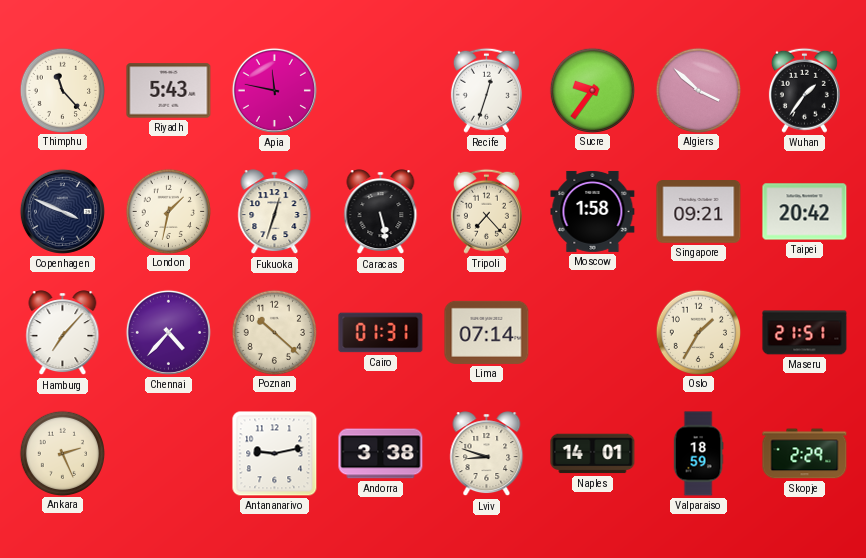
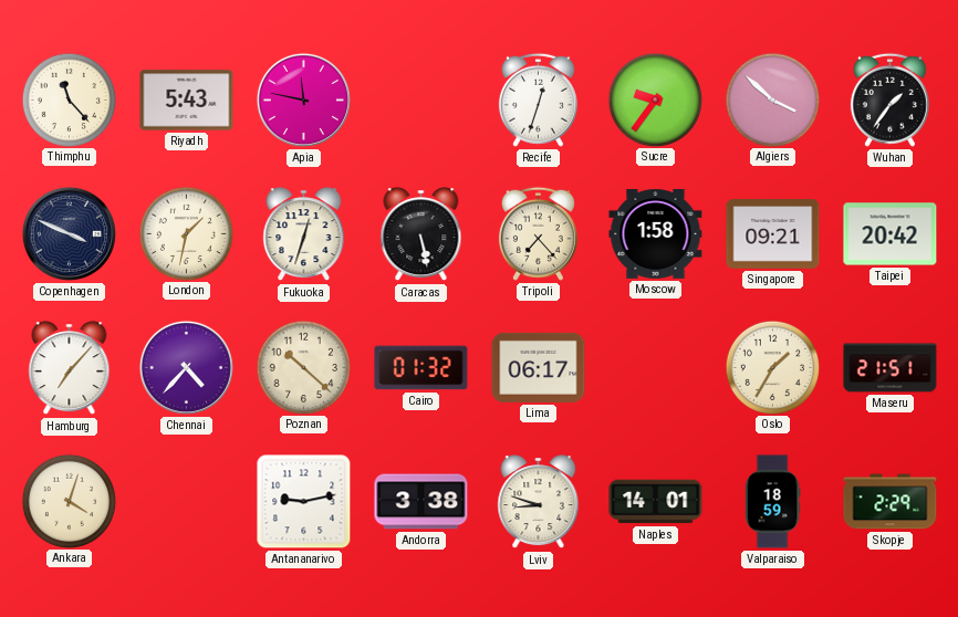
Cairo: 01:31 -> 01:32
Lima: 07:14 -> 06:17
Ankara: 2:26 -> 4:03
